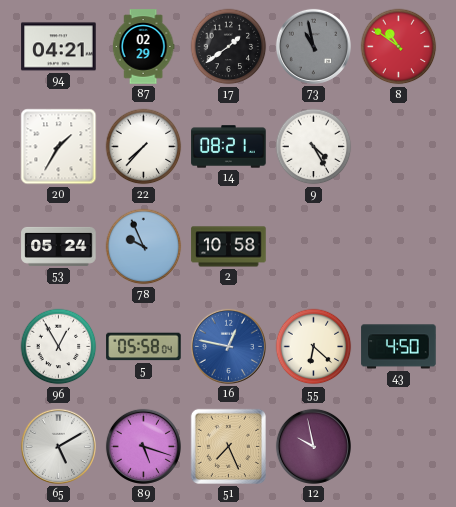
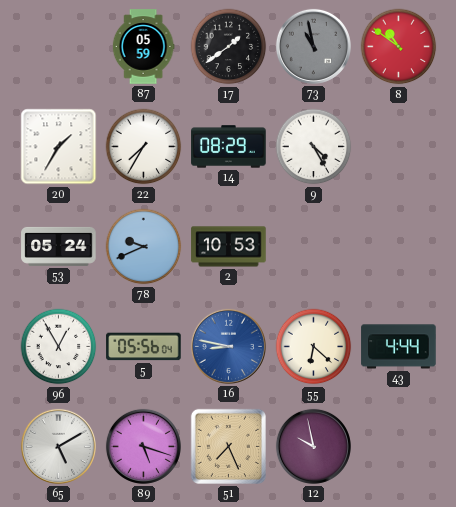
94: 04:21 -> none
87: 02:29 -> 05:59
22: 7:37 -> 7:35
14: 08:21 -> 08:29
78: 9:56 -> 9:41
2: 10:58 -> 10:53
5: 05:58 -> 05:56
16: 12:47 -> 8:47
43: 4:50 -> 4:44
